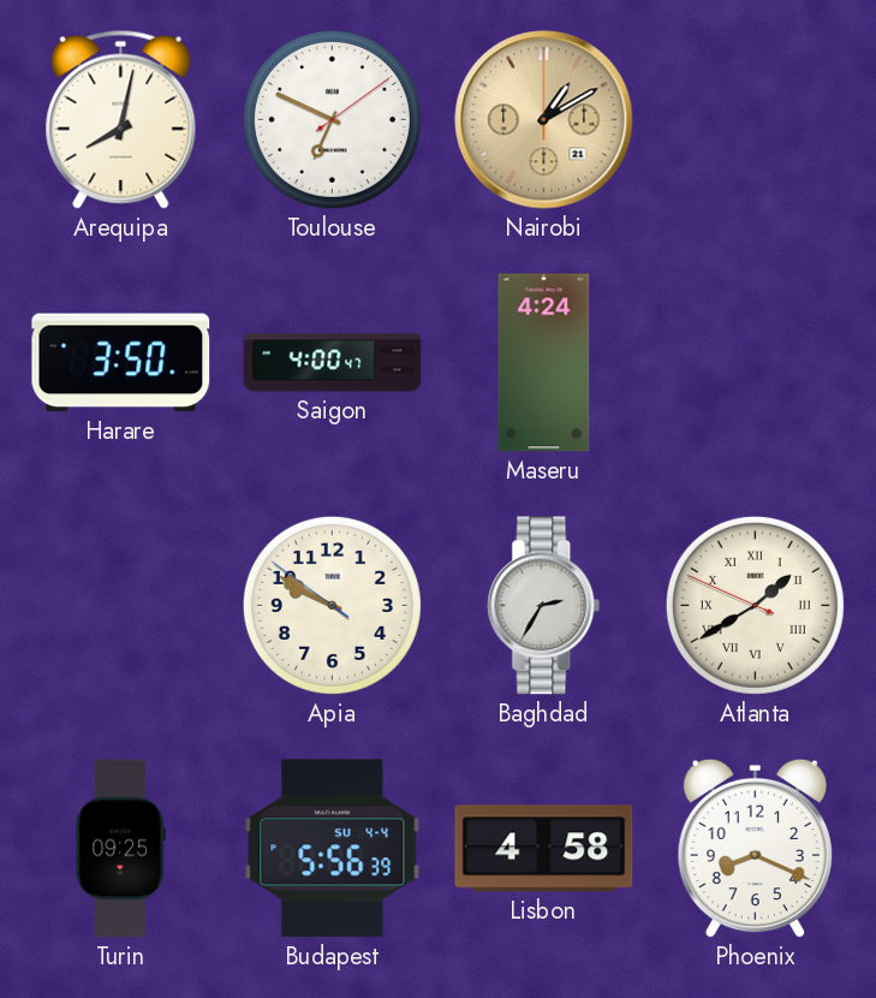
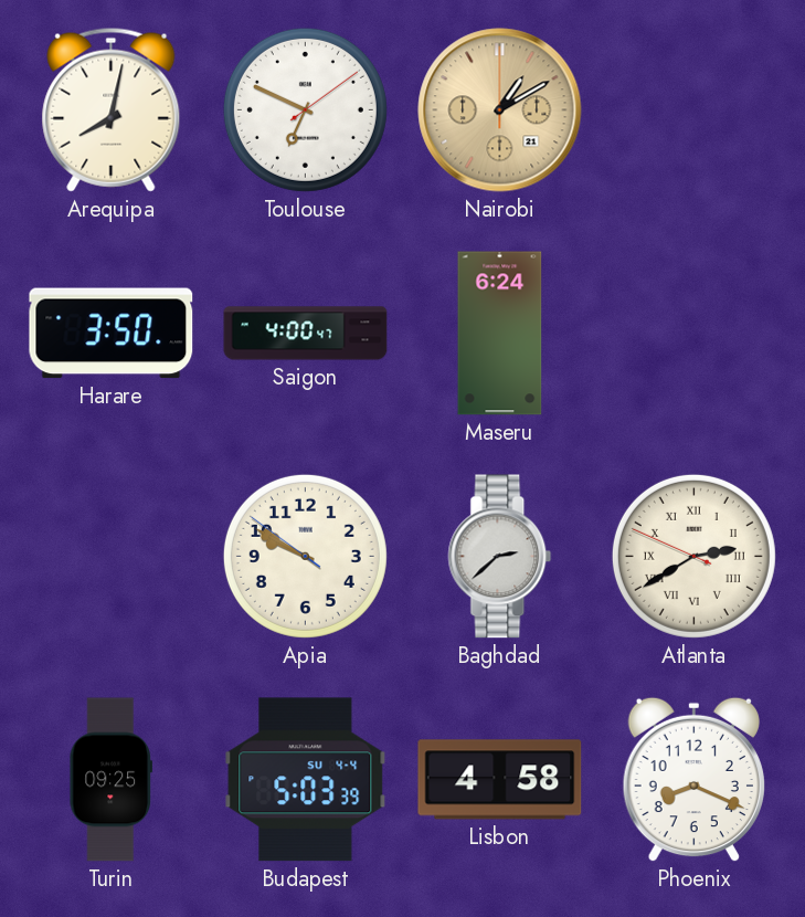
Maseru: 4:24 -> 6:24
Baghdad: 2:35 -> 2:38
Atlanta: 1:39 -> 2:39
Budapest: 5:56 -> 5:03
